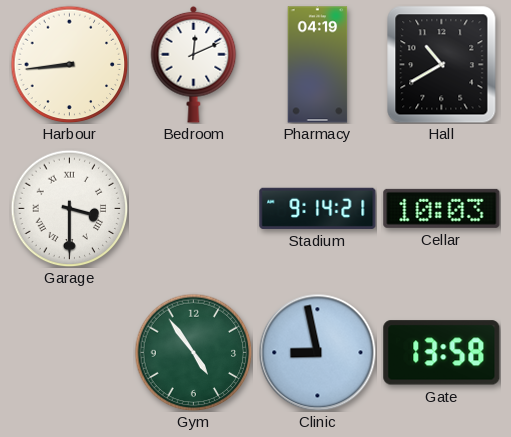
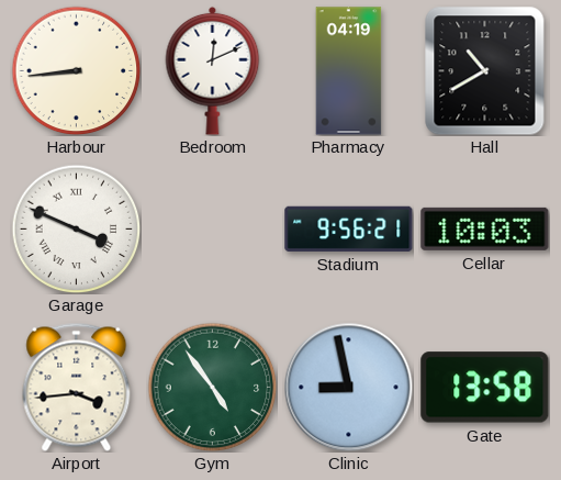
Garage: 3:30 -> 3:49
Stadium: 9:14 -> 9:56
Airport: none -> 3:44
